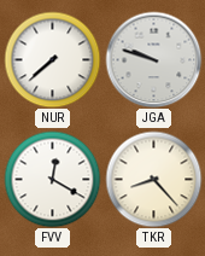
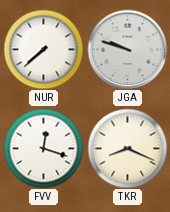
FVV: 12:20 -> 12:18
TKR: 8:23 -> 8:19
